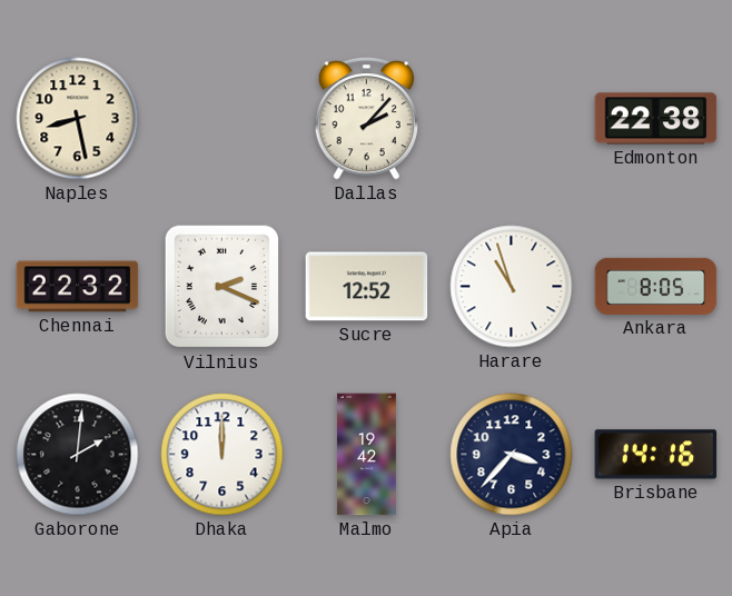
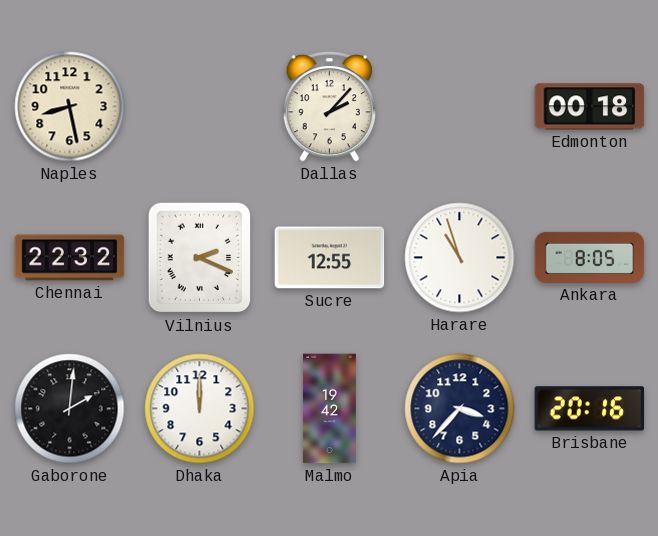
Edmonton: 22:38 -> 00:18
Sucre: 12:52 -> 12:55
Brisbane: 14:16 -> 20:16
